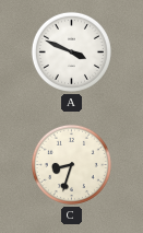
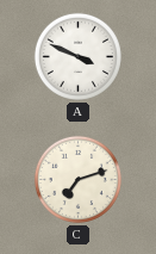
C: 8:33 -> 7:12
